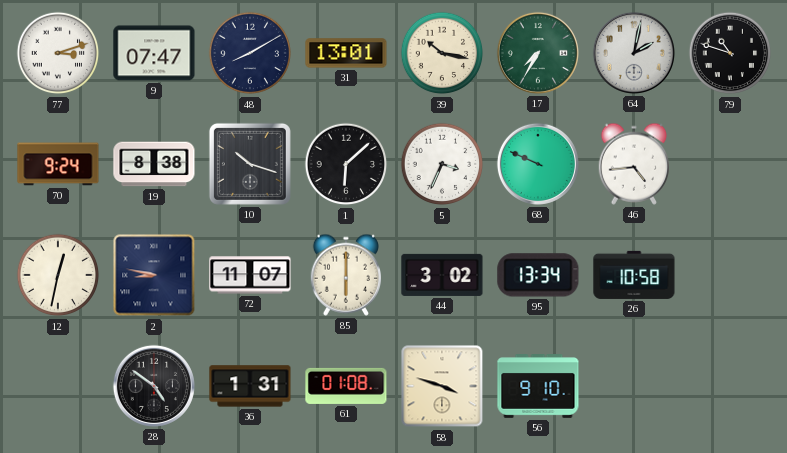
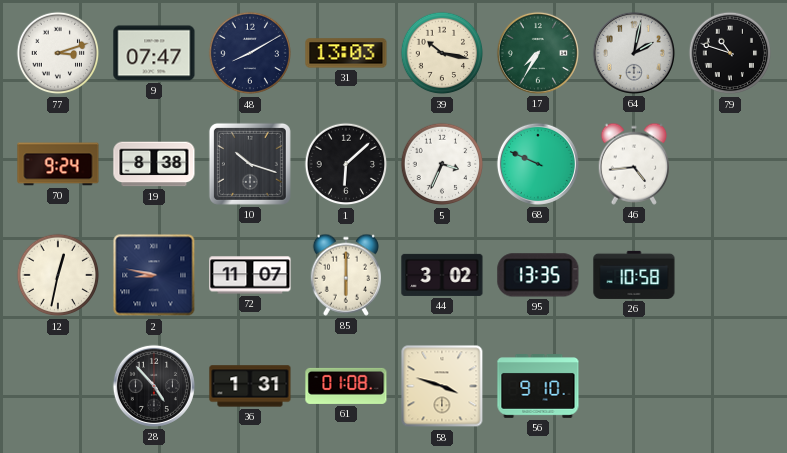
31: 13:01 -> 13:03
95: 13:34 -> 13:35
28: 4:51 -> 4:53
